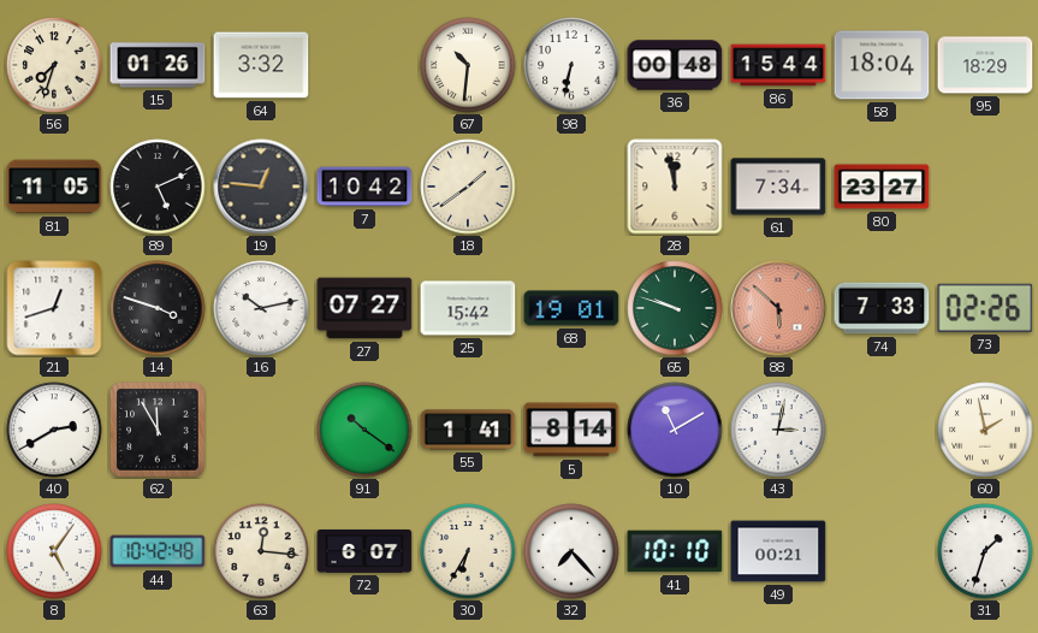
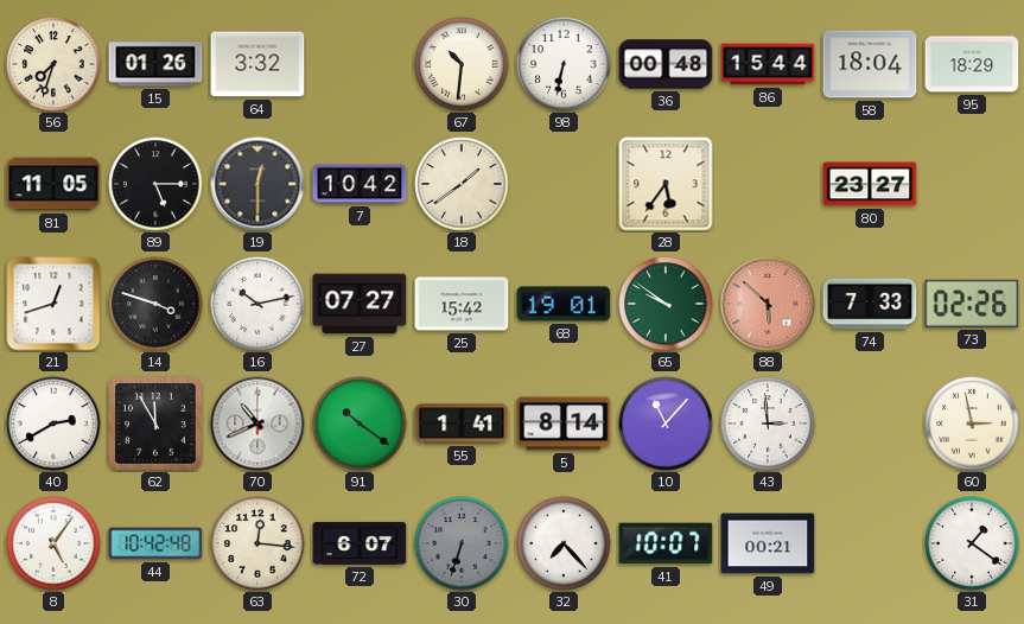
89: 5:11 -> 5:15
19: 12:46 -> 12:30
28: 11:58 -> 5:36
61: 7:34 -> none
65: 9:48 -> 9:51
70: none -> 10:41
10: 11:10 -> 11:07
43: 3:02 -> 2:59
60: 1:58 -> 2:58
30: 6:35 -> 6:33
30 dial: cream -> grey
41: 10:10 -> 10:07
31: 1:33 -> 1:21
